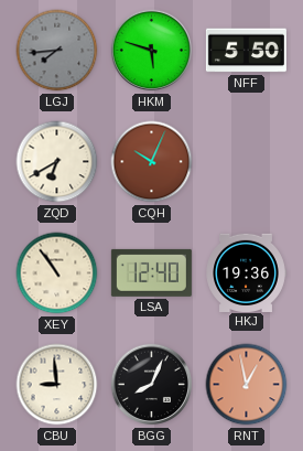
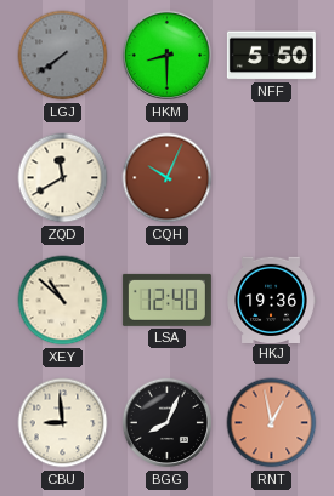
LGJ: 7:44 -> 7:39
HKM: 5:48 -> 8:30
ZQD: 6:40 -> 11:40
XEY: 10:54 -> 10:52
